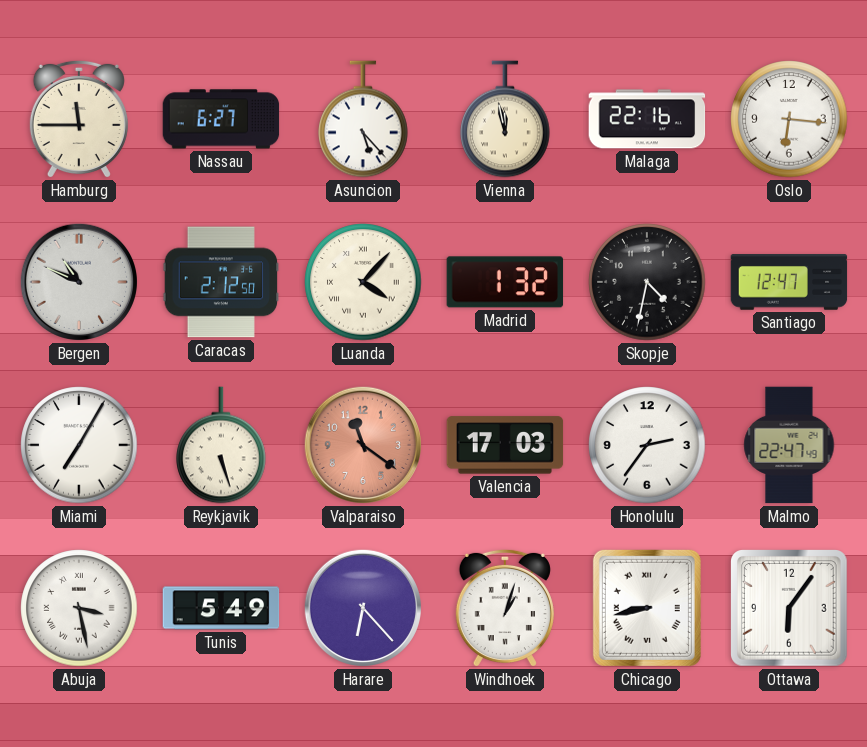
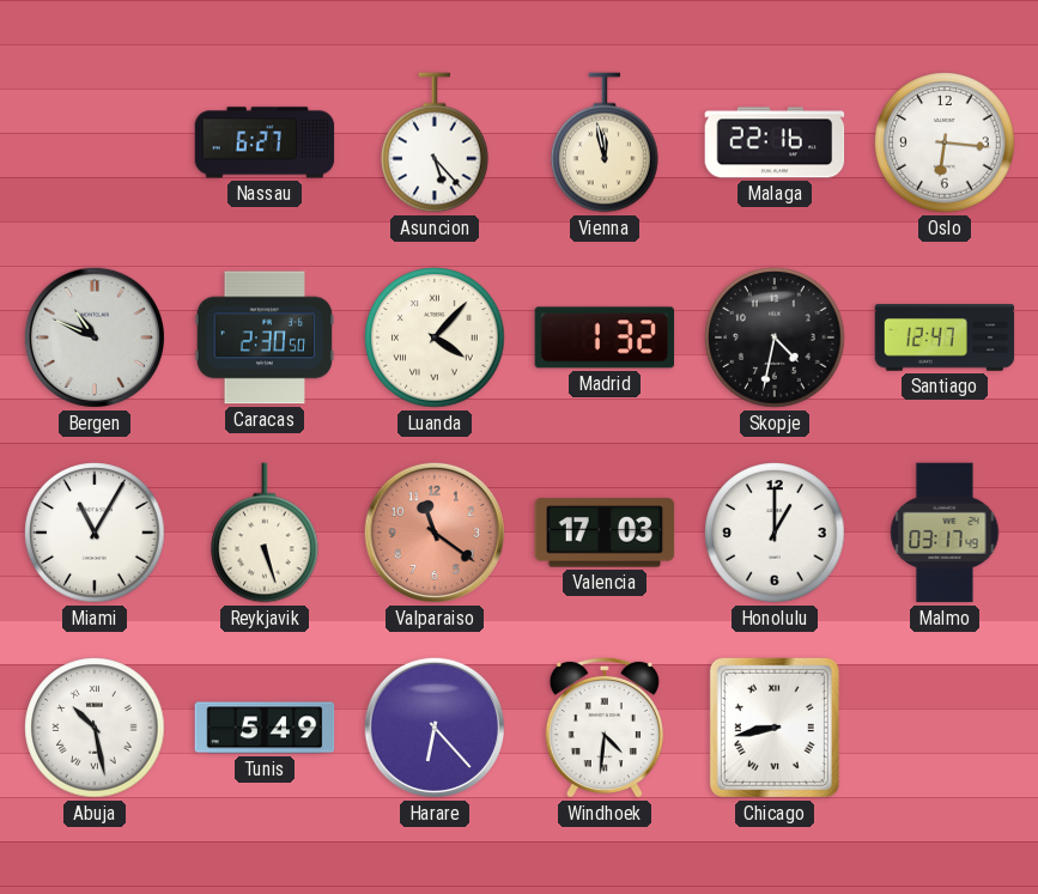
Hamburg: 11:45 -> none
Caracas: 2:12 -> 2:30
Miami: 7:05 -> 11:05
Honolulu: 2:36 -> 1:00
Malmo: 22:47 -> 03:17
Abuja: 3:28 -> 10:28
Windhoek: 1:03 -> 4:31
Ottawa: 6:06 -> none
